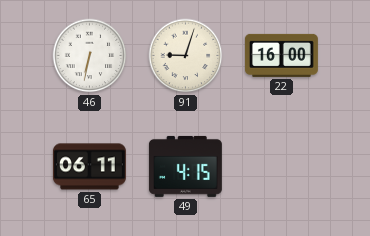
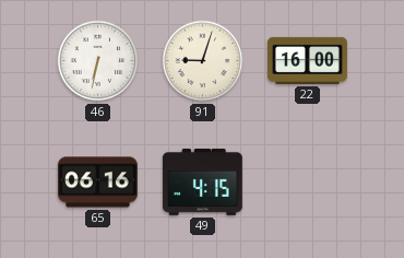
65: 06:11 -> 06:16
